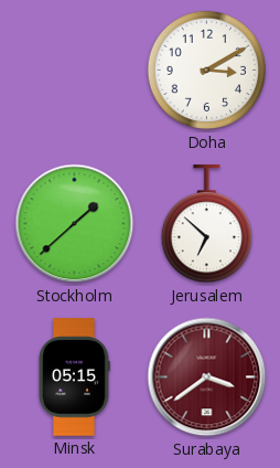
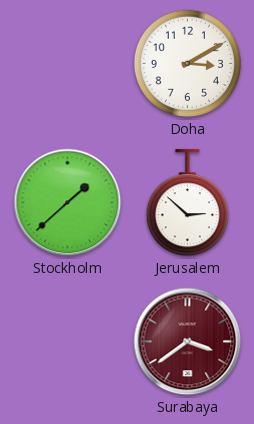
Jerusalem: 6:52 -> 2:52
Minsk: 05:15 -> none
